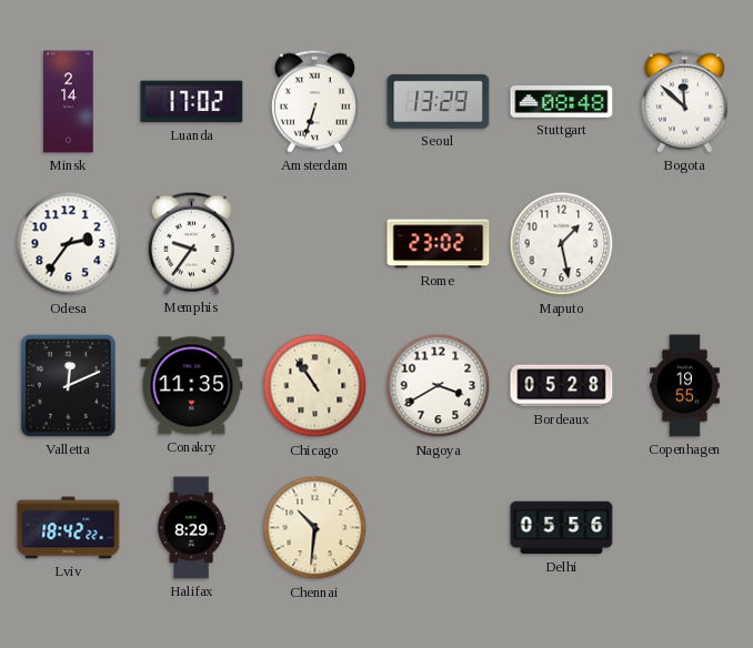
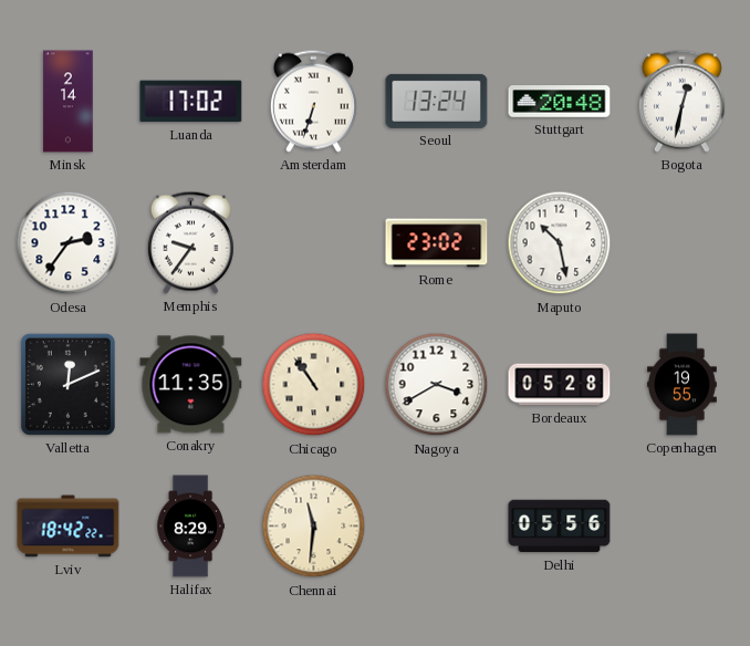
Seoul: 13:29 -> 13:24
Stuttgart: 08:48 -> 20:48
Bogota: 11:52 -> 12:32
Maputo: 1:28 -> 10:28
Chennai: 10:31 -> 11:31
